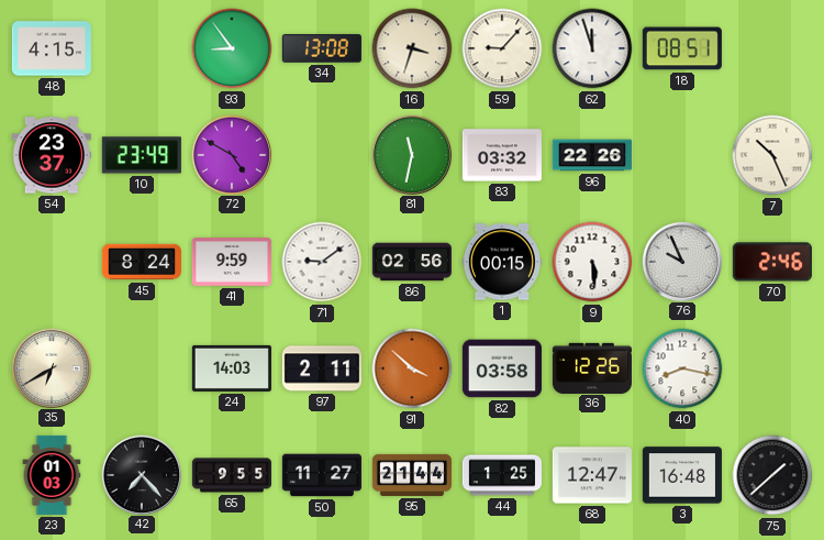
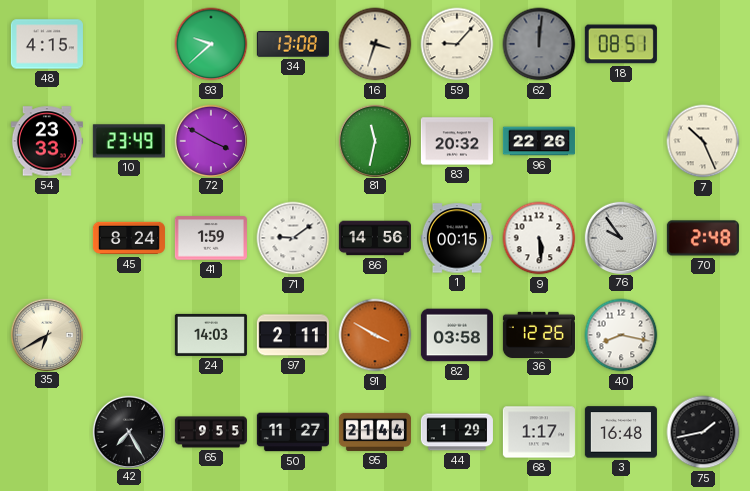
93: 8:54 -> 9:38
62: 11:57 -> 12:01
62 dial: white -> grey
54: 23:37 -> 23:33
72: 4:50 -> 3:50
83: 03:32 -> 20:32
41: 9:59 -> 1:59
86: 02:56 -> 14:56
76: 9:56 -> 9:54
70: 2:46 -> 2:48
91: 3:52 -> 3:50
23: 01:03 -> none
42: 7:23 -> 7:25
44: 1:25 -> 1:29
68: 12:47 -> 1:17
75: 1:38 -> 1:43
